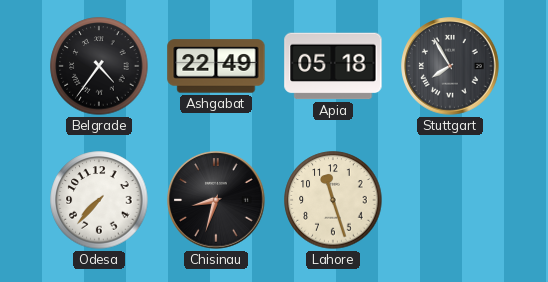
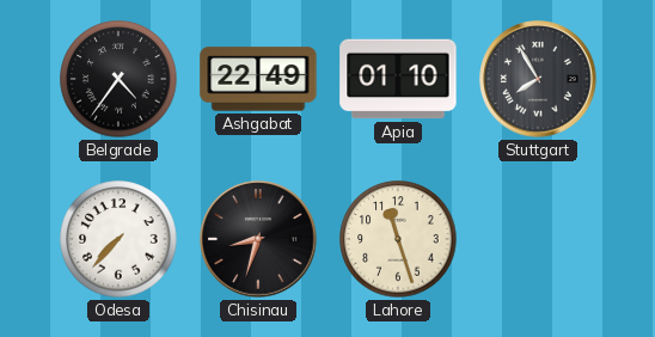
Apia: 05:18 -> 01:10
